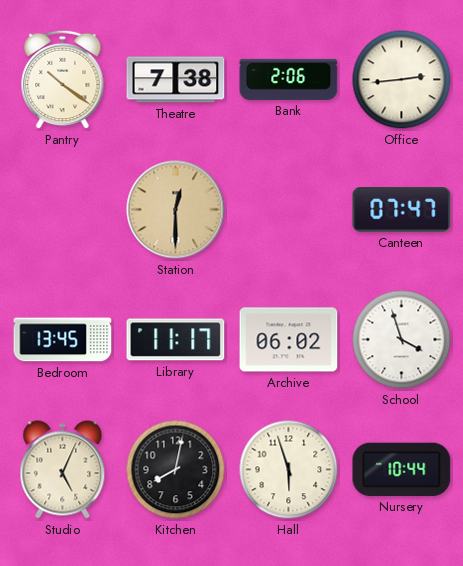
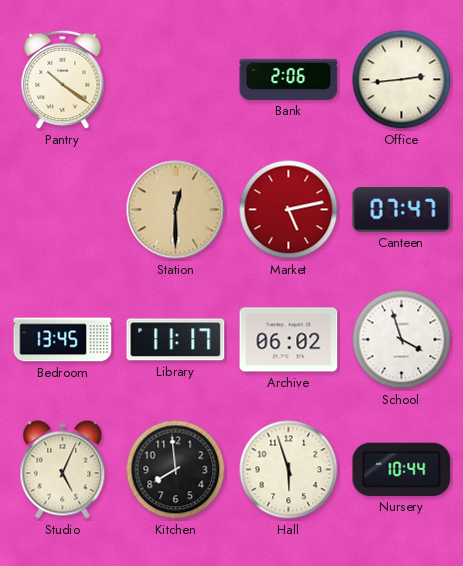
Theatre: 7:38 -> none
Market: none -> 5:13
Kitchen: 8:02 -> 7:59
